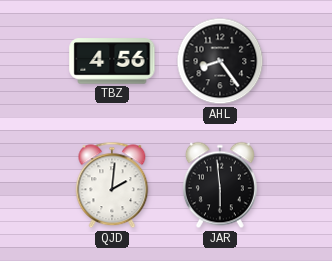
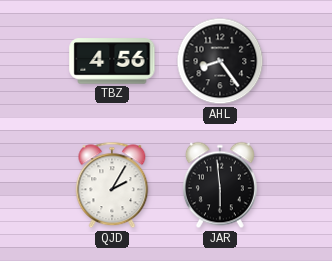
QJD: 2:01 -> 2:05
